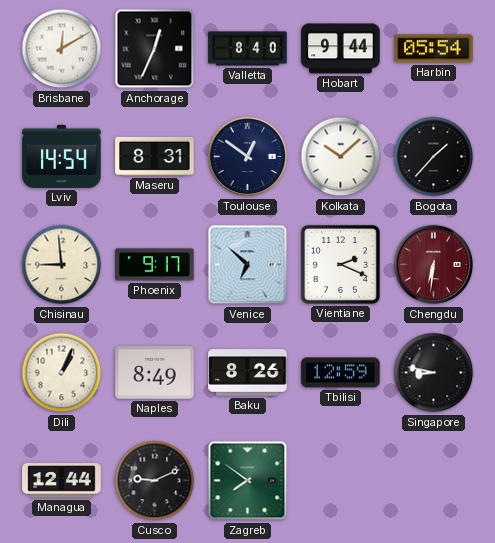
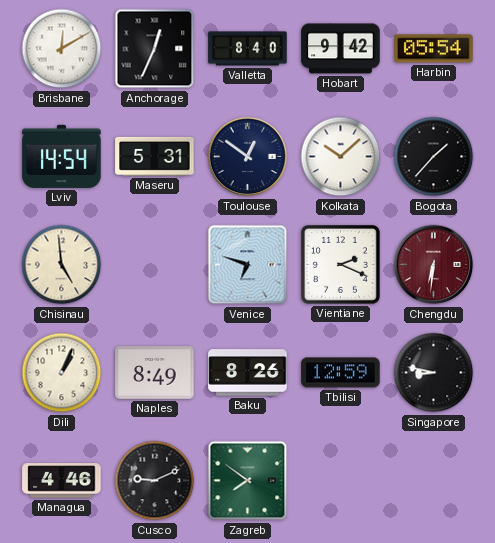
Hobart: 9:44 -> 9:42
Maseru: 8:31 -> 5:31
Chisinau: 8:59 -> 4:59
Phoenix: 9:17 -> none
Venice: 6:52 -> 6:48
Managua: 12:44 -> 4:46
